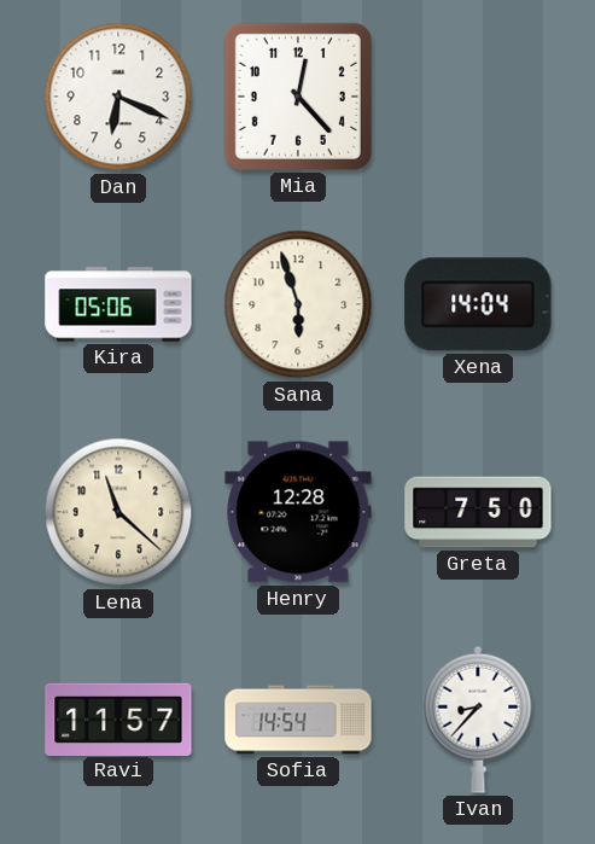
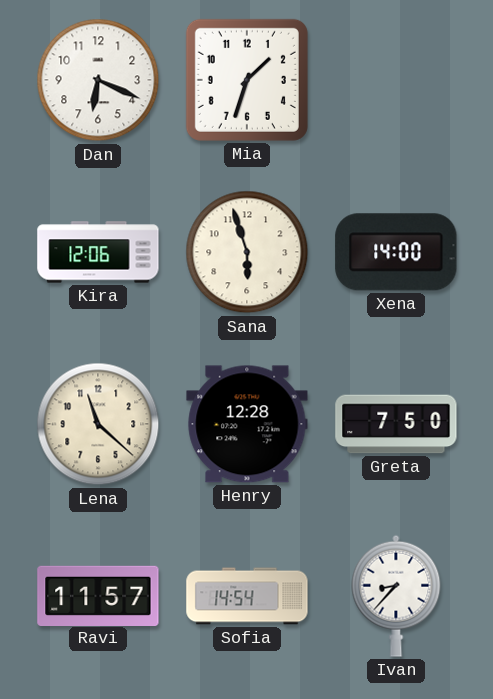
Mia: 12:23 -> 1:33
Kira: 05:06 -> 12:06
Xena: 14:04 -> 14:00
